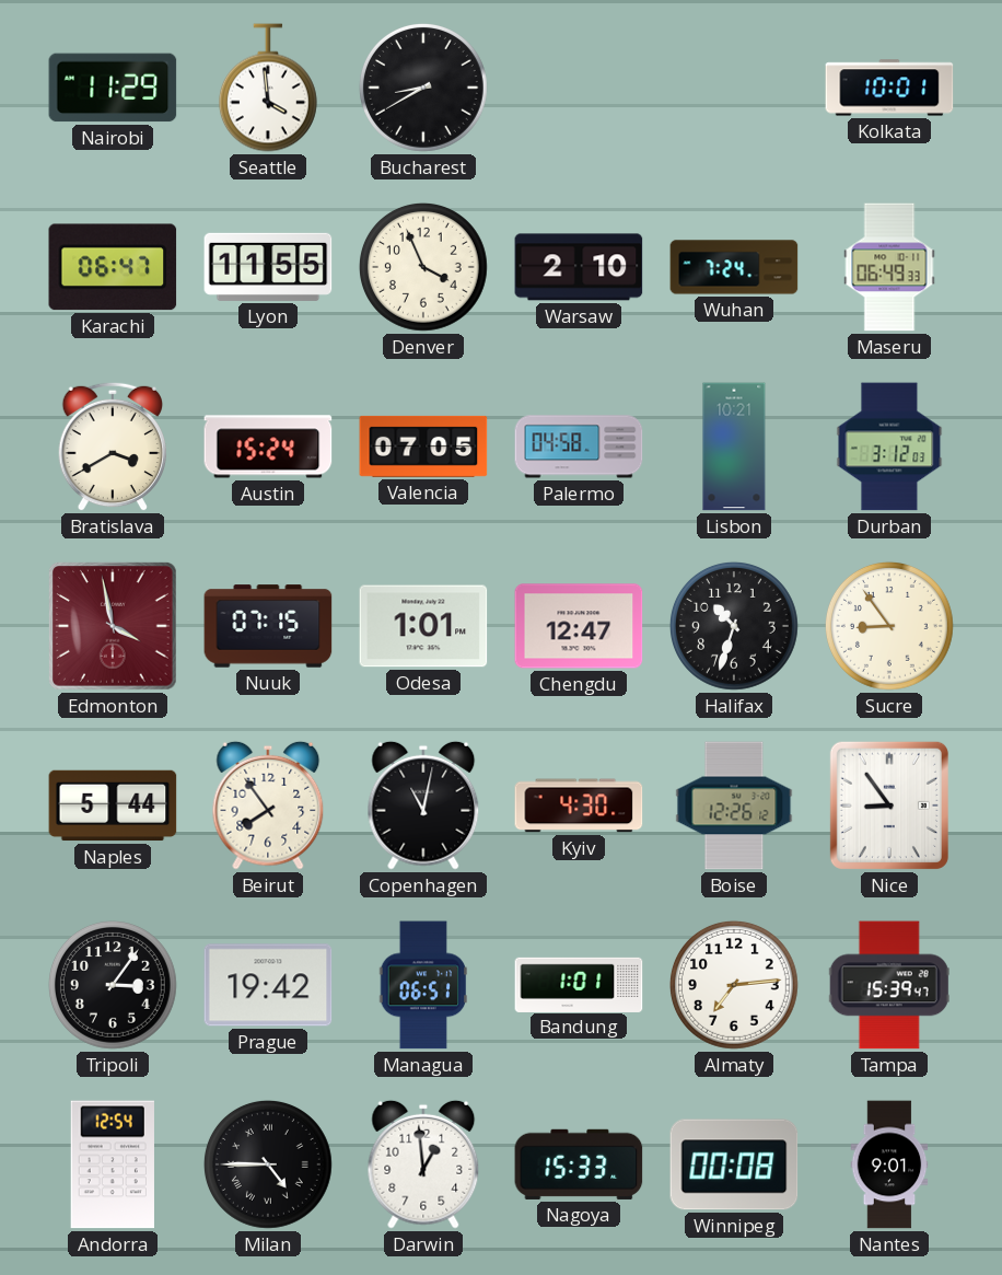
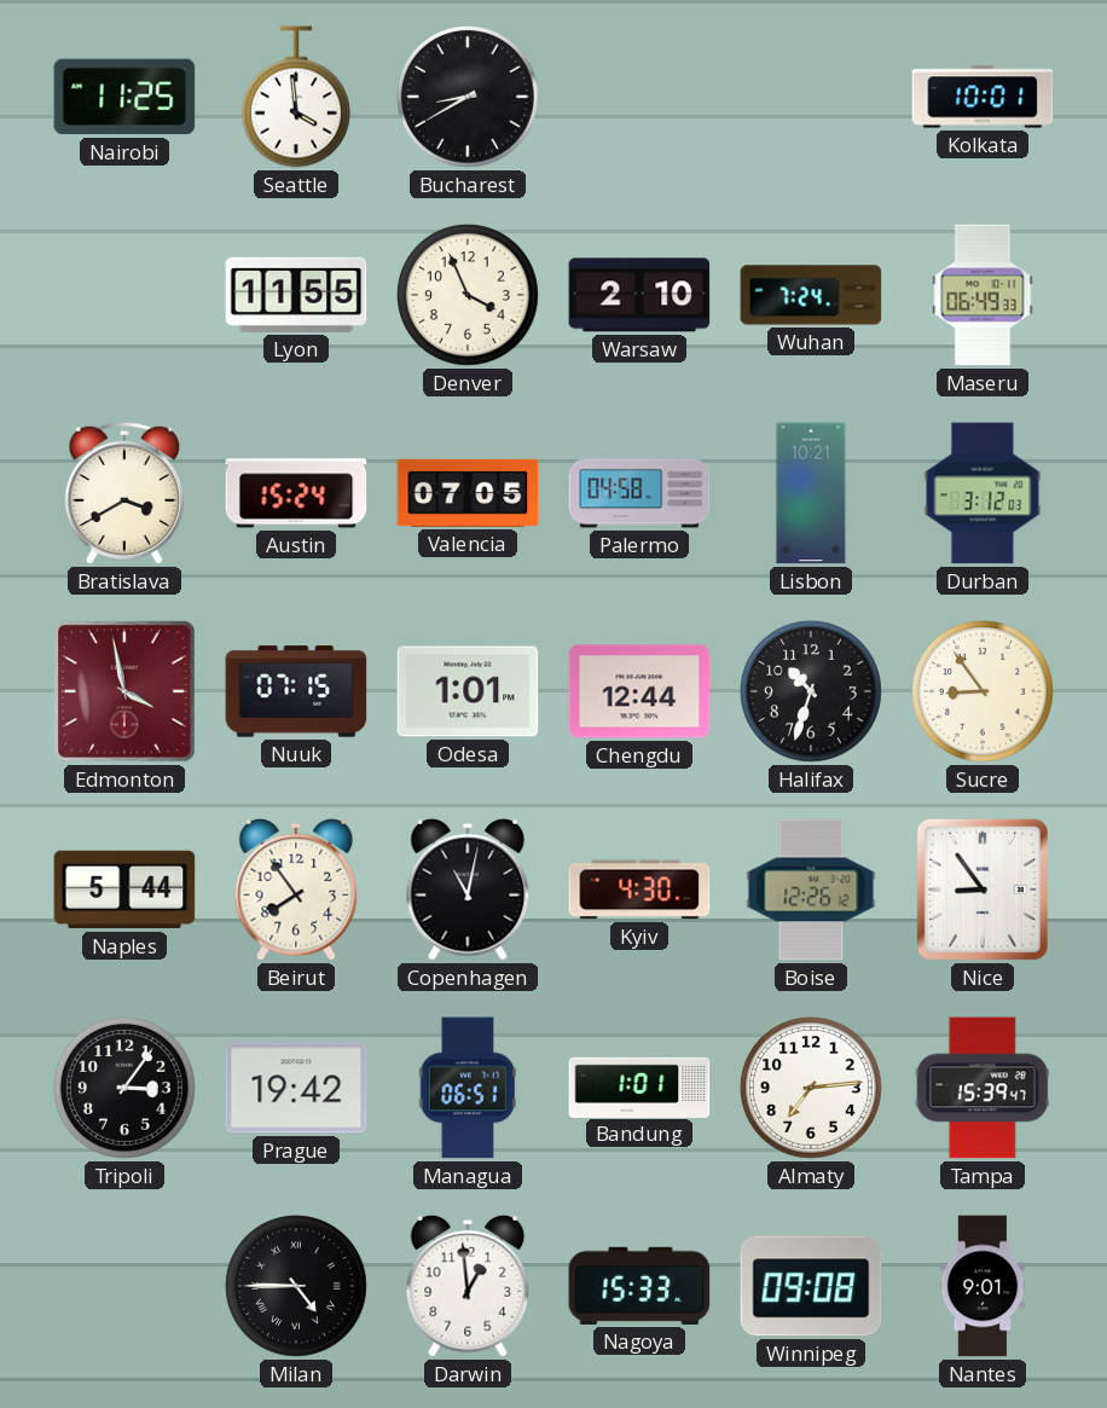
Nairobi: 11:29 -> 11:25
Karachi: 06:47 -> none
Chengdu: 12:47 -> 12:44
Andorra: 12:54 -> none
Winnipeg: 00:08 -> 09:08
